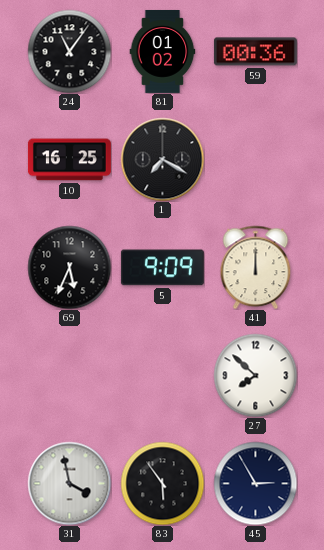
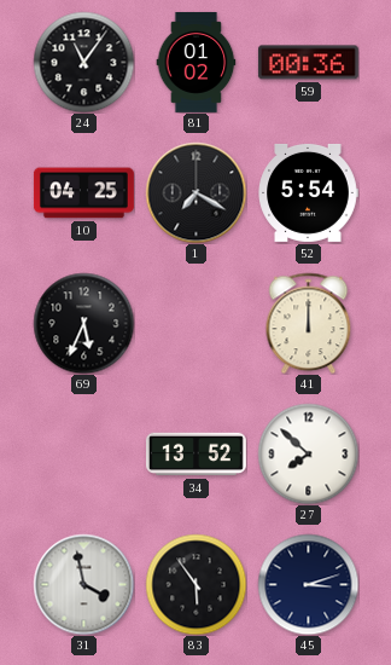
10: 16:25 -> 04:25
52: none -> 5:54
5: 9:09 -> none
34: none -> 13:52
45: 2:55 -> 3:12
